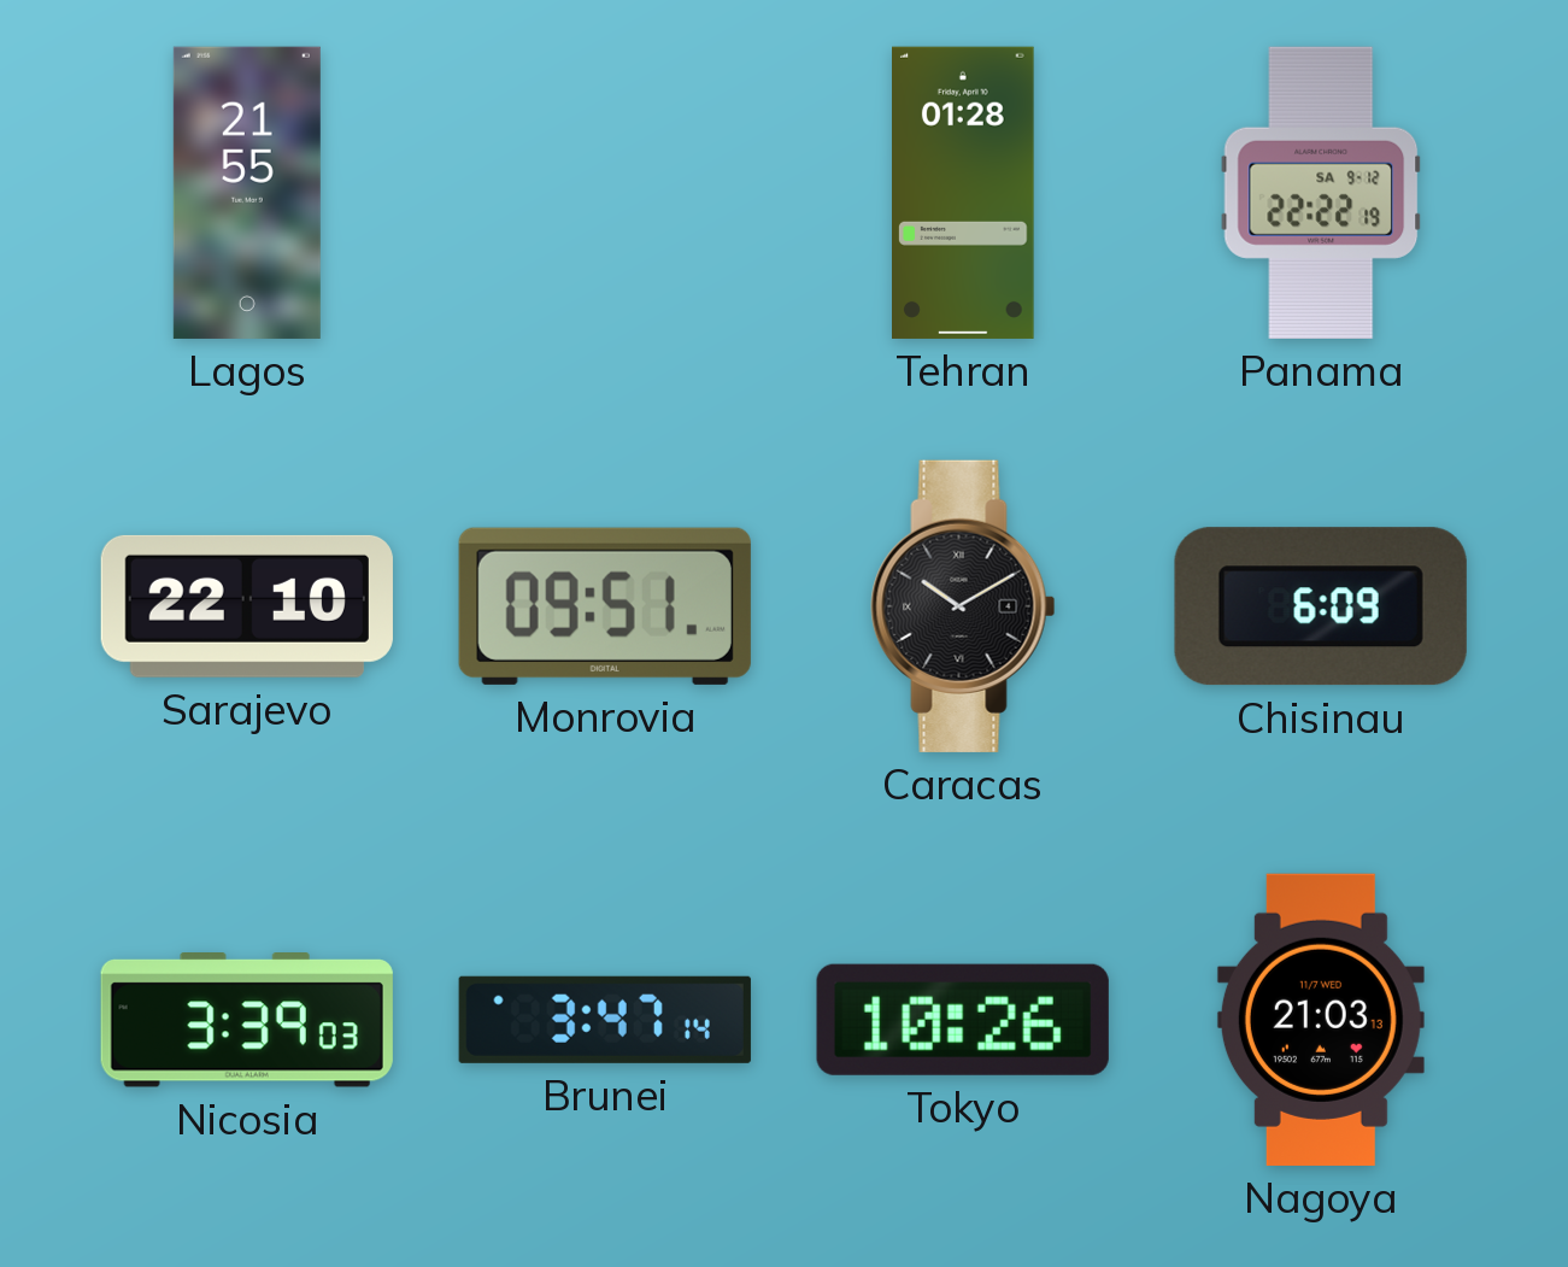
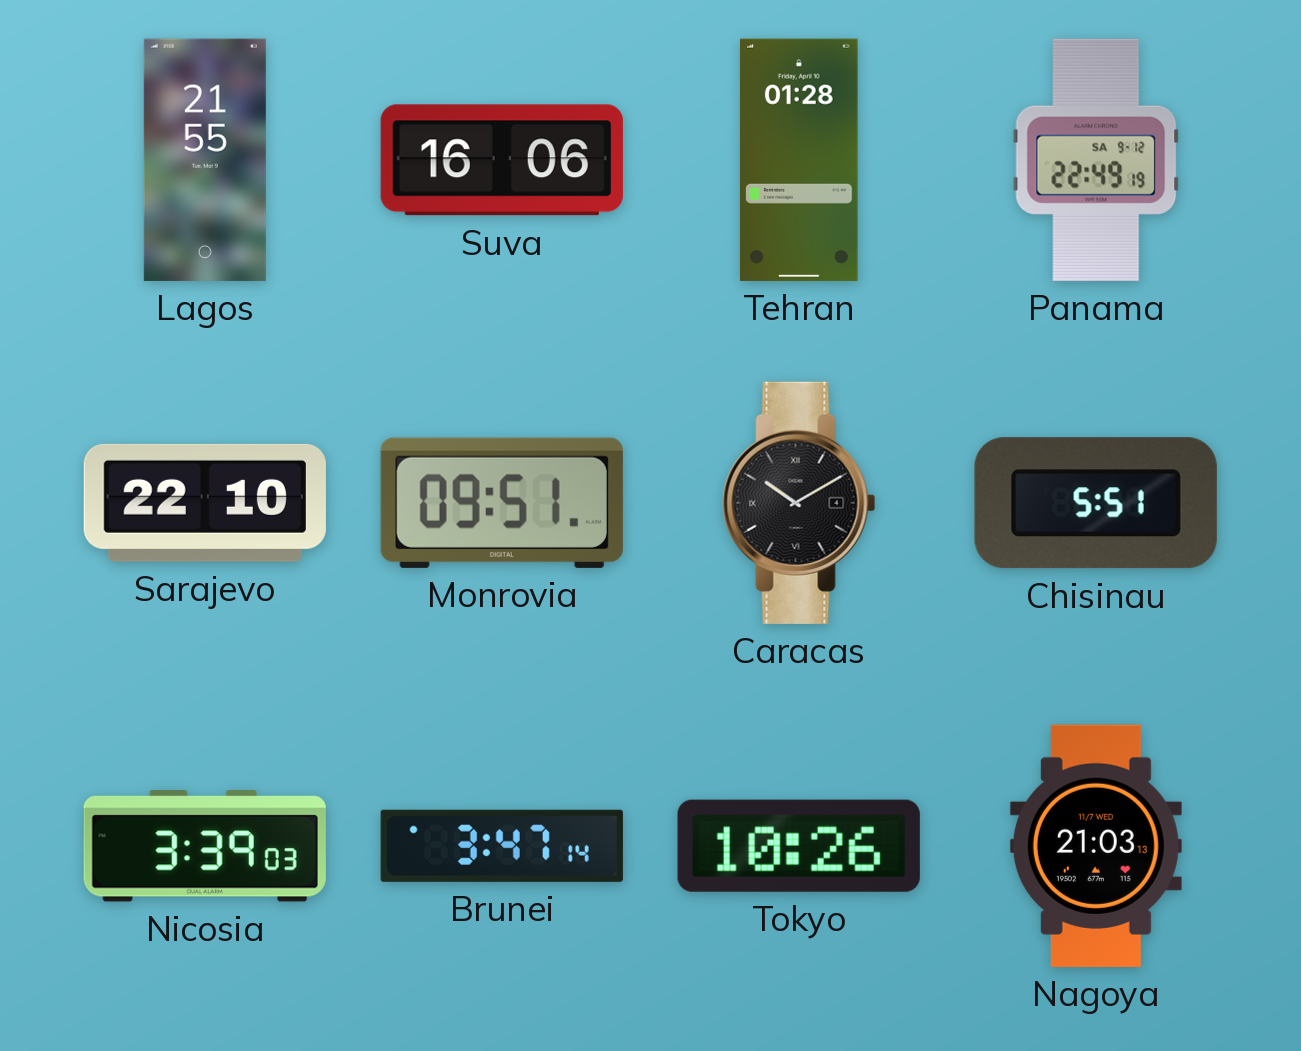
Suva: none -> 16:06
Panama: 22:22 -> 22:49
Chisinau: 6:09 -> 5:51
